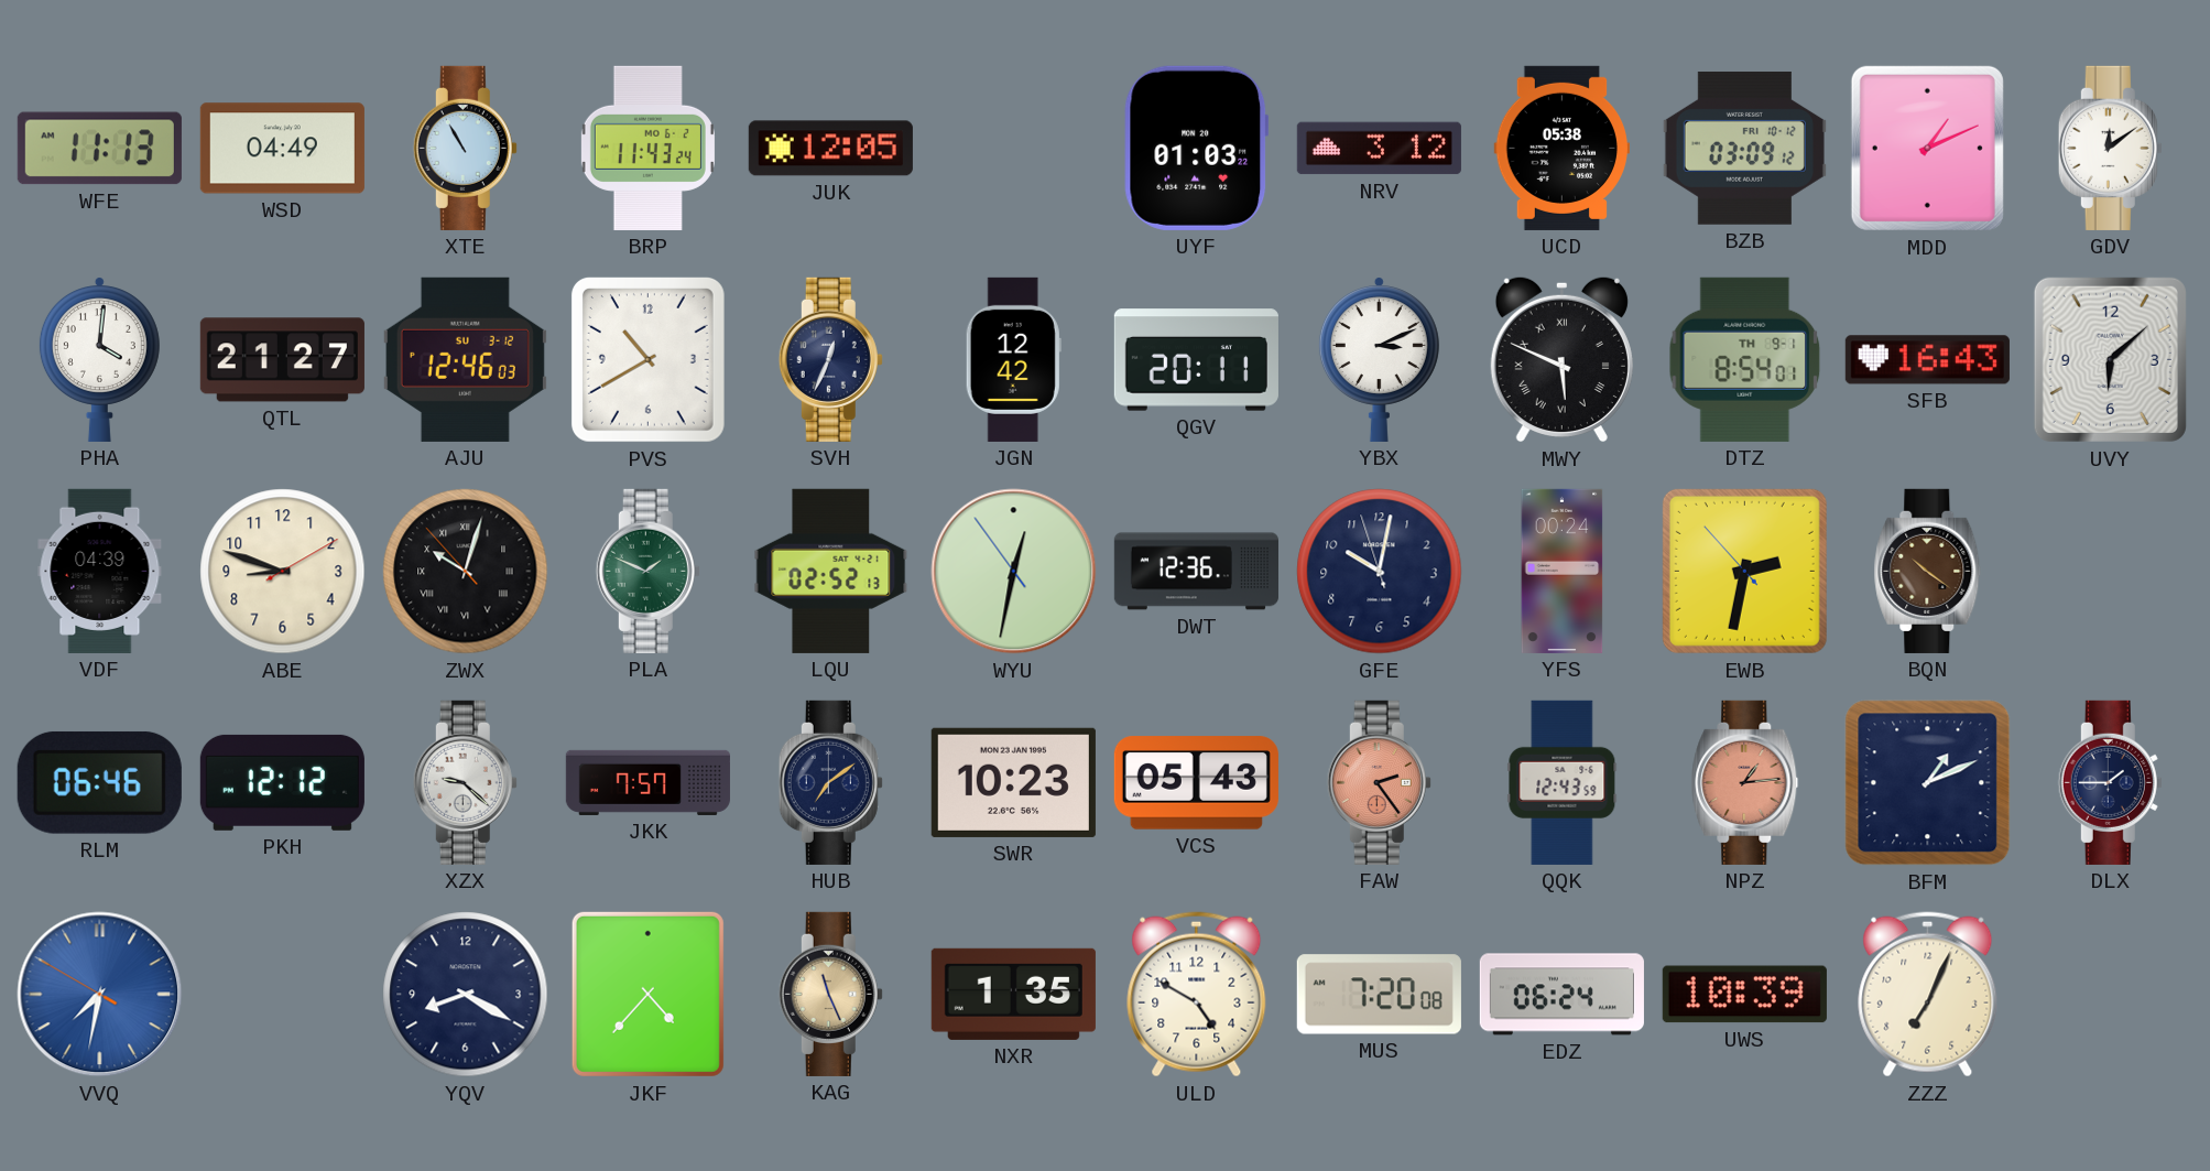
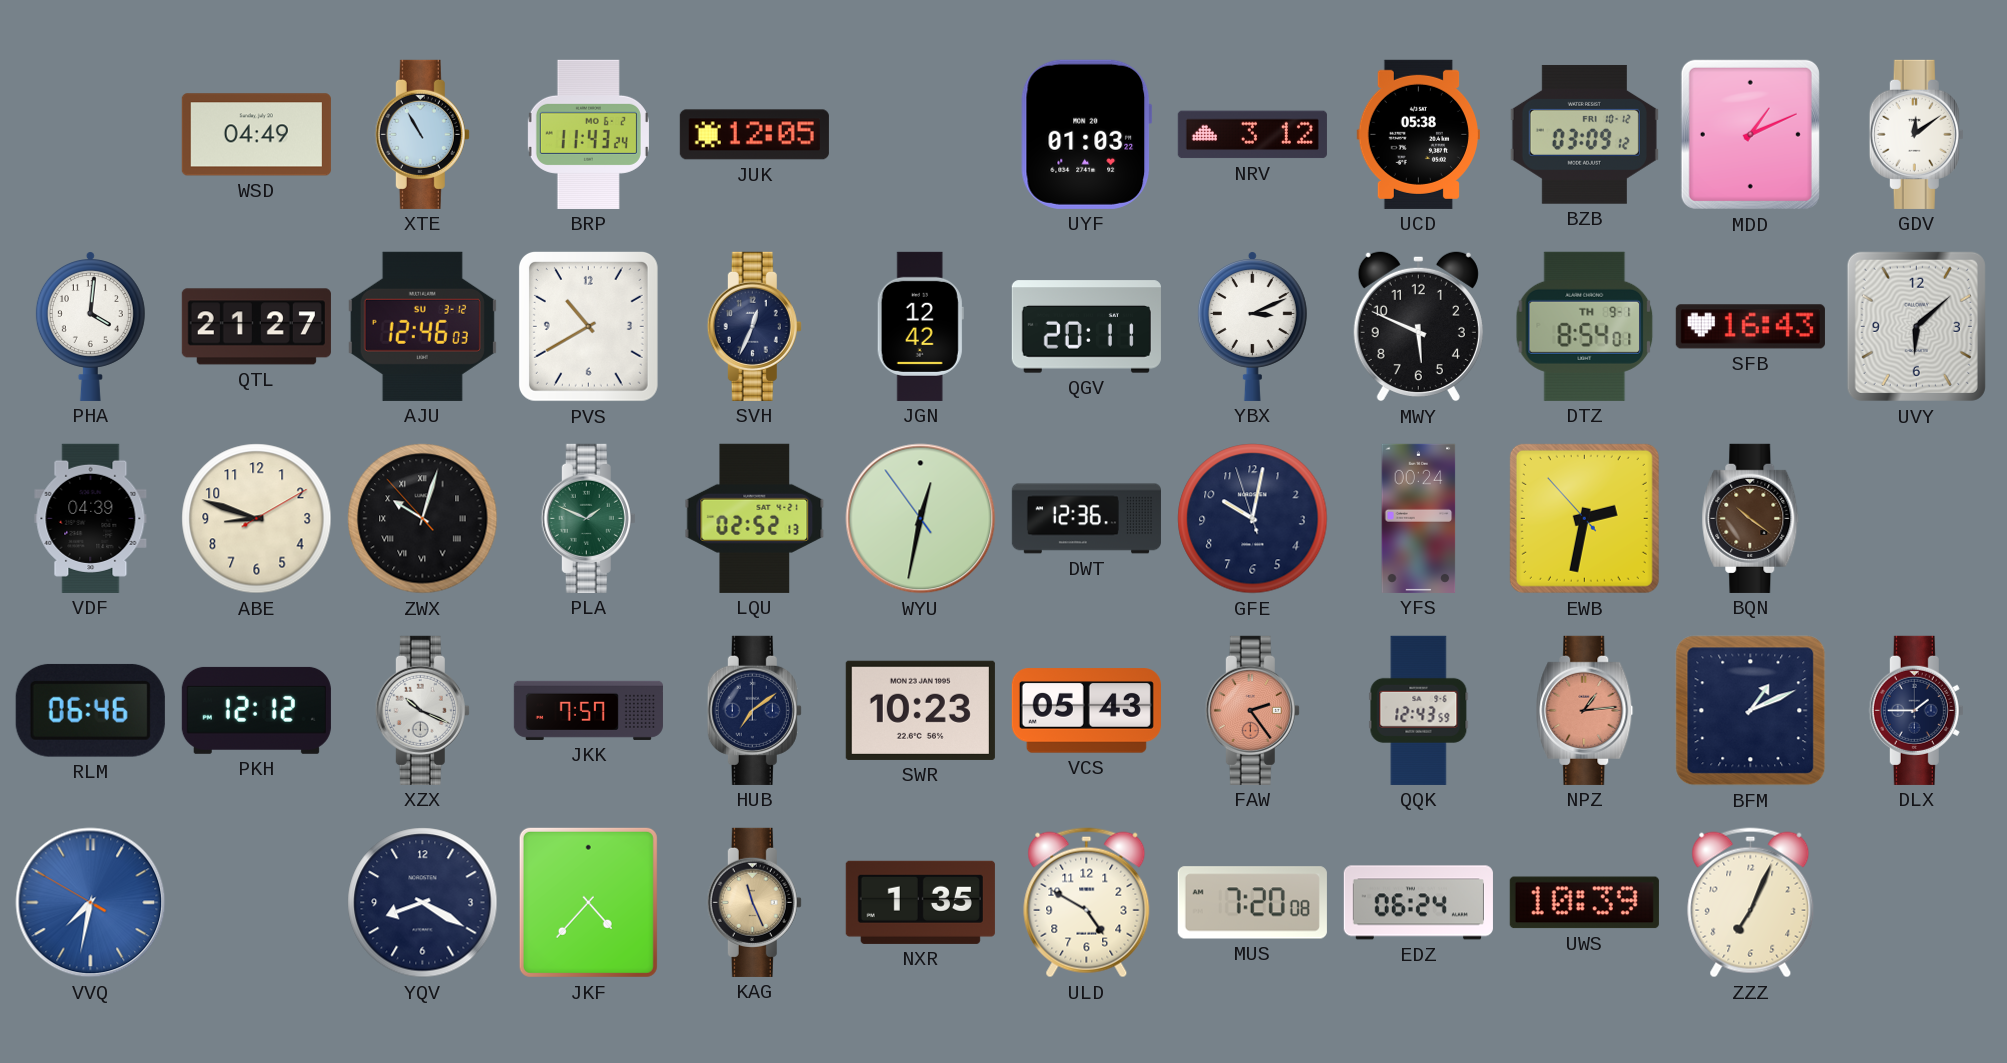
WFE: 11:13 -> none
MWY numerals: Roman -> Arabic
XZX: 9:22 -> 10:19
